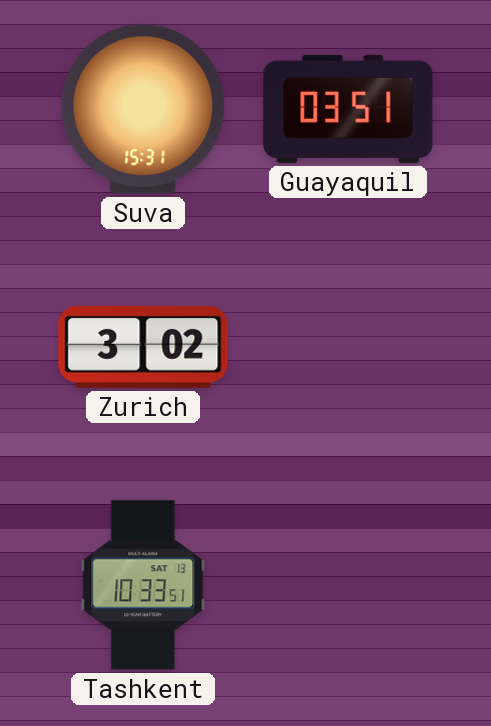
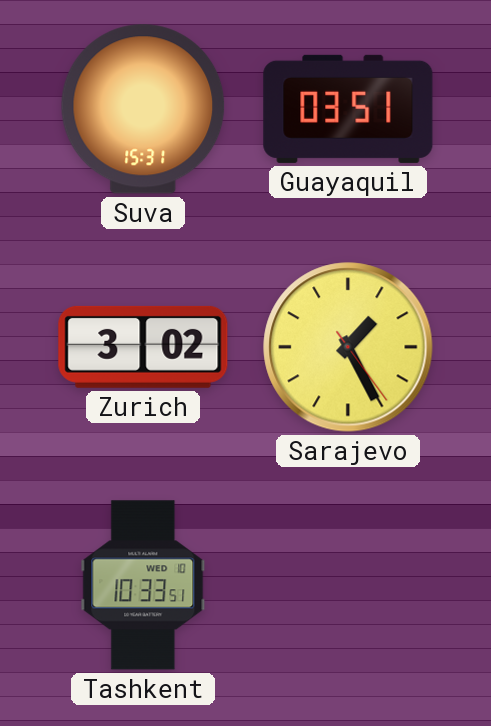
Sarajevo: none -> 1:25
Tashkent date: SAT 13 -> WED 10
